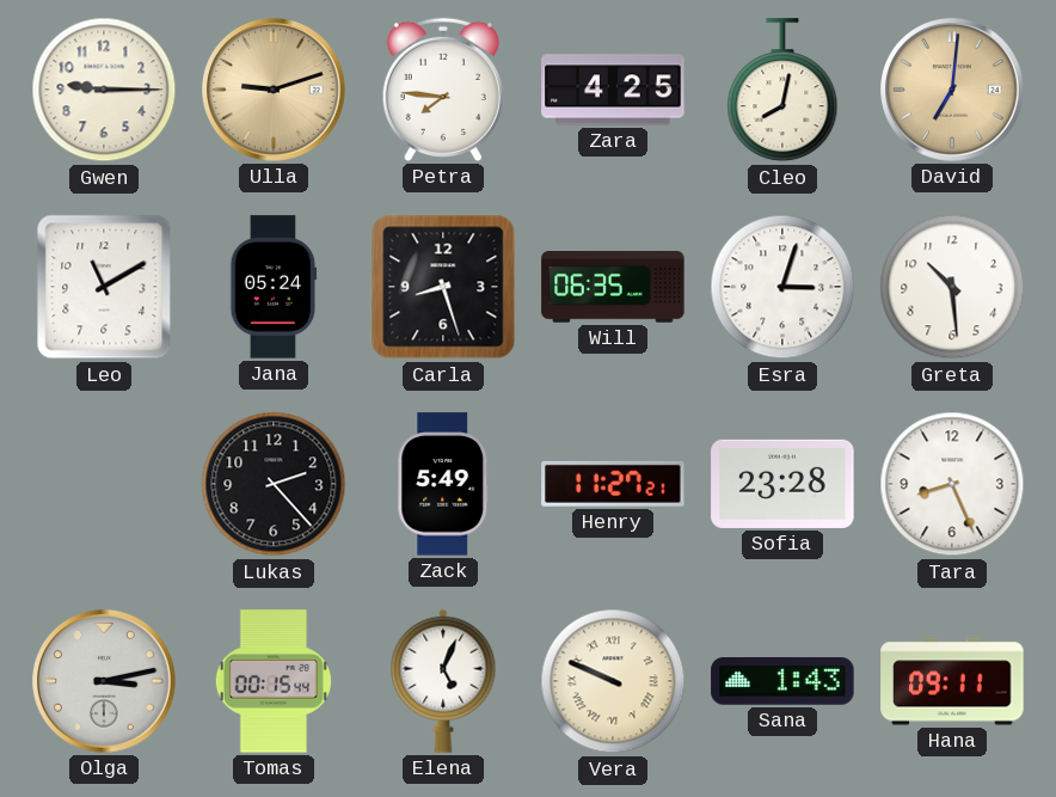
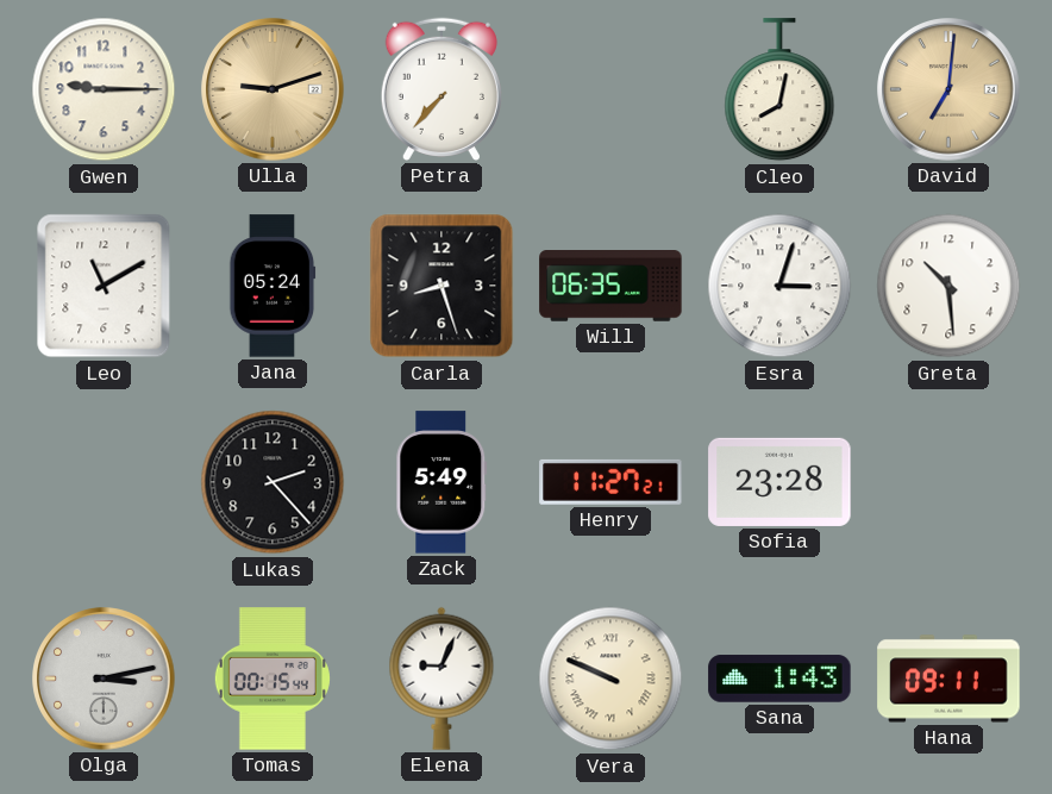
Petra: 7:46 -> 7:37
Zara: 4:25 -> none
Tara: 8:26 -> none
Elena: 5:04 -> 9:04
